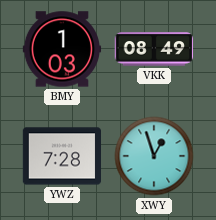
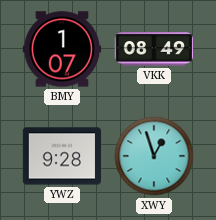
BMY: 1:03 -> 1:07
YWZ: 7:28 -> 9:28
